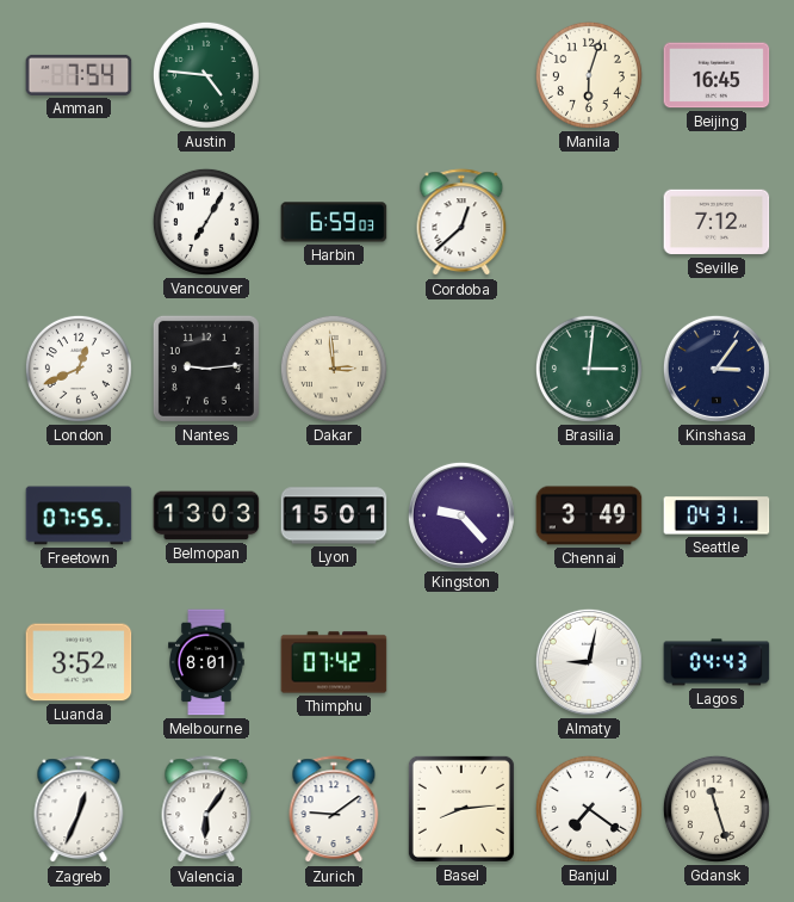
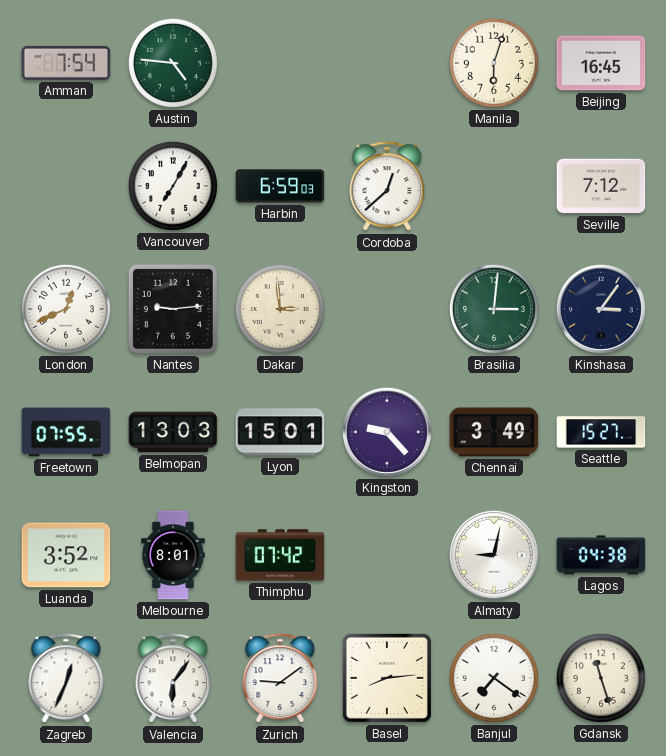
Seattle: 04:31 -> 15:27
Lagos: 04:43 -> 04:38
